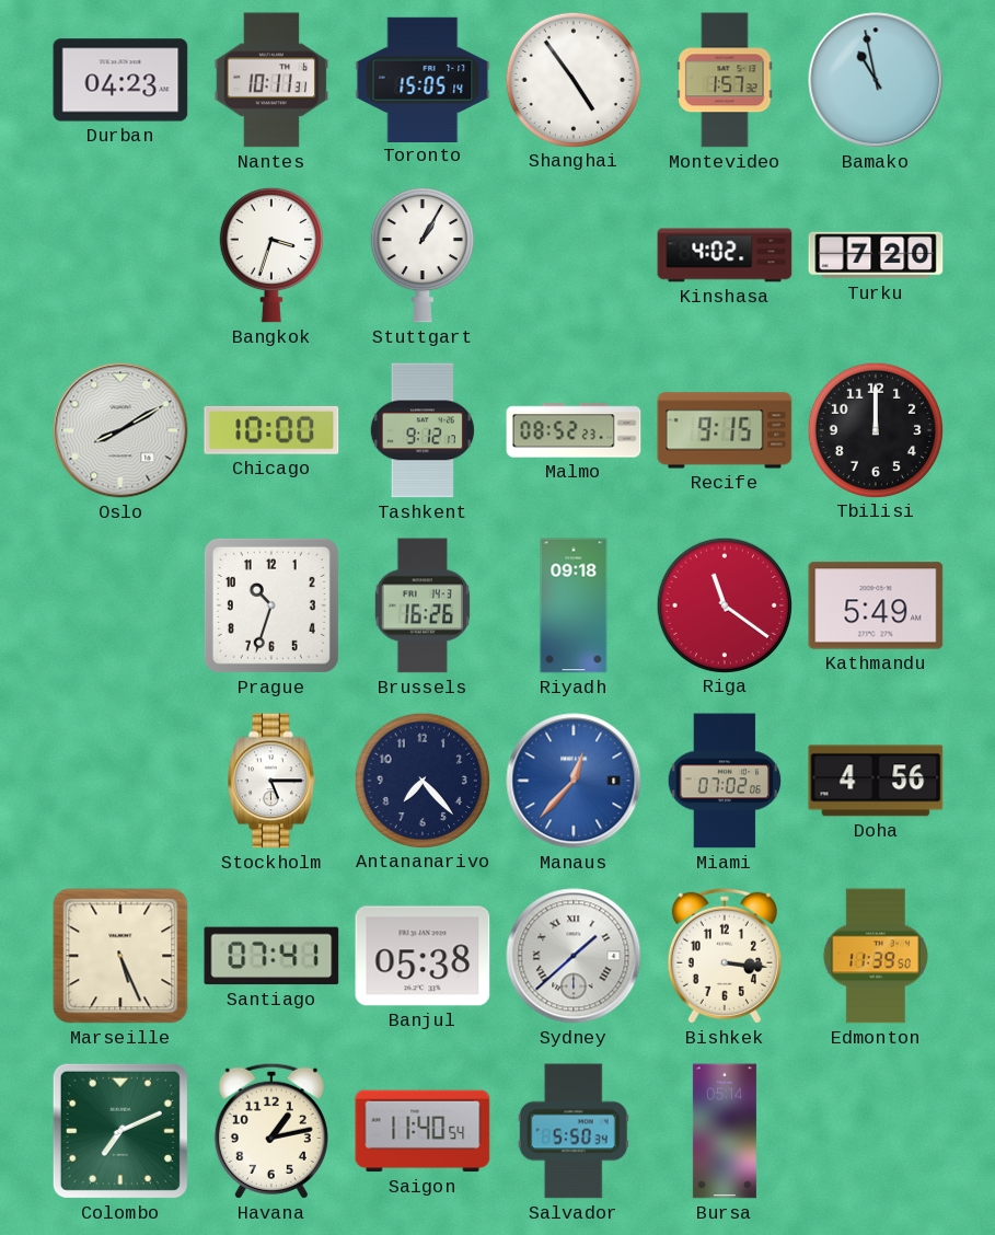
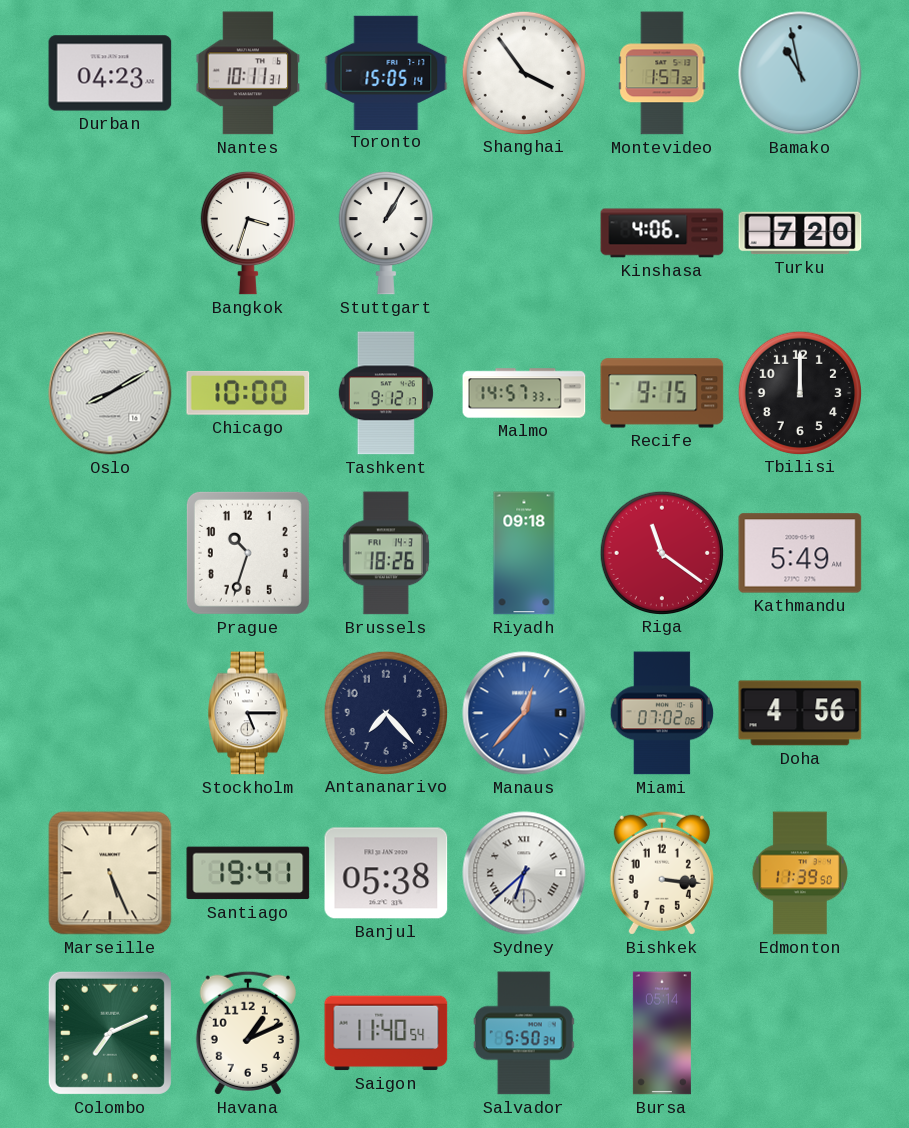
Shanghai: 4:54 -> 3:54
Kinshasa: 4:02 -> 4:06
Malmo: 08:52 -> 14:57
Brussels: 16:26 -> 18:26
Santiago: 07:41 -> 19:41
Sydney: 1:38 -> 6:38
Havana: 1:13 -> 1:11
